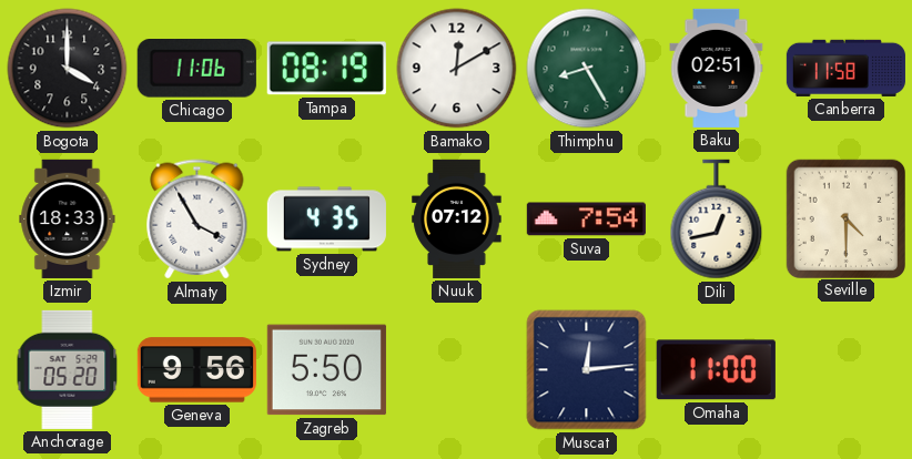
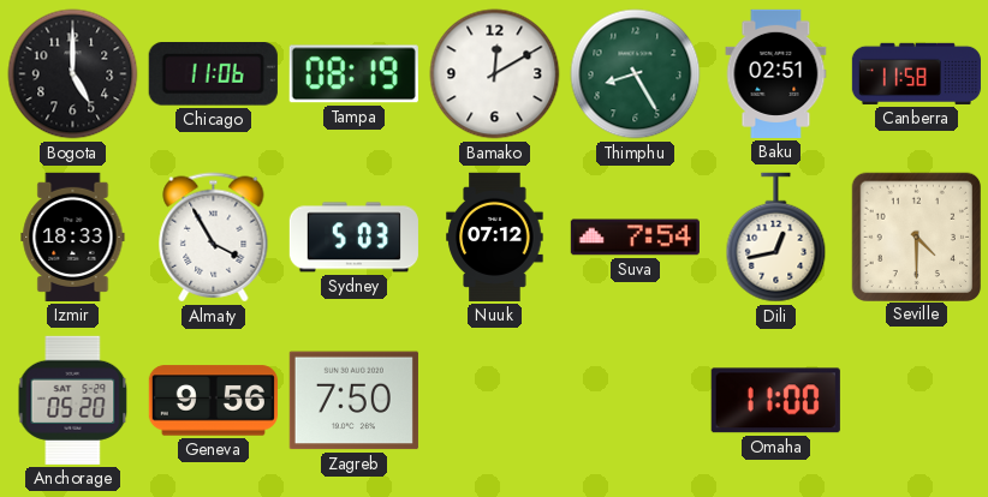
Bogota: 4:00 -> 5:00
Sydney: 4:35 -> 5:03
Zagreb: 5:50 -> 7:50
Muscat: 12:14 -> none
